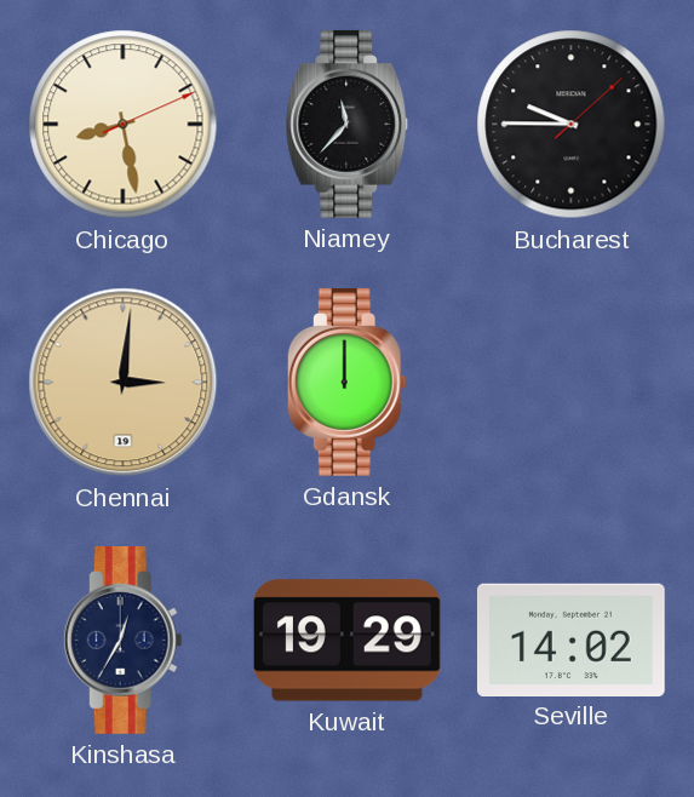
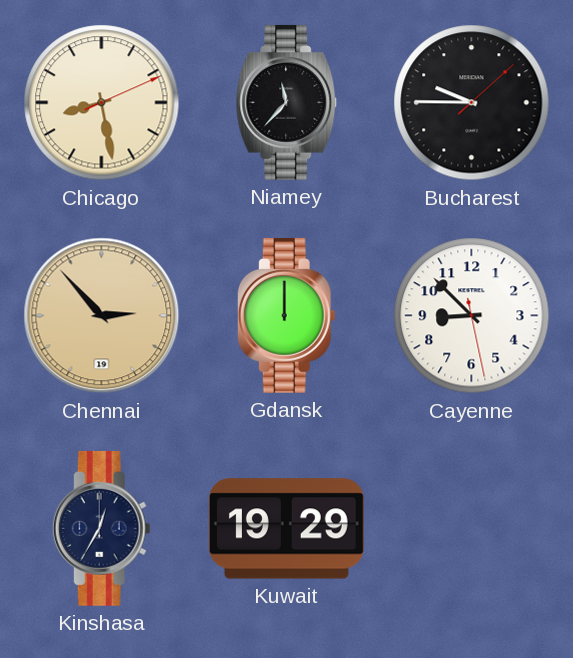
Chennai: 3:01 -> 2:53
Cayenne: none -> 8:52
Seville: 14:02 -> none
